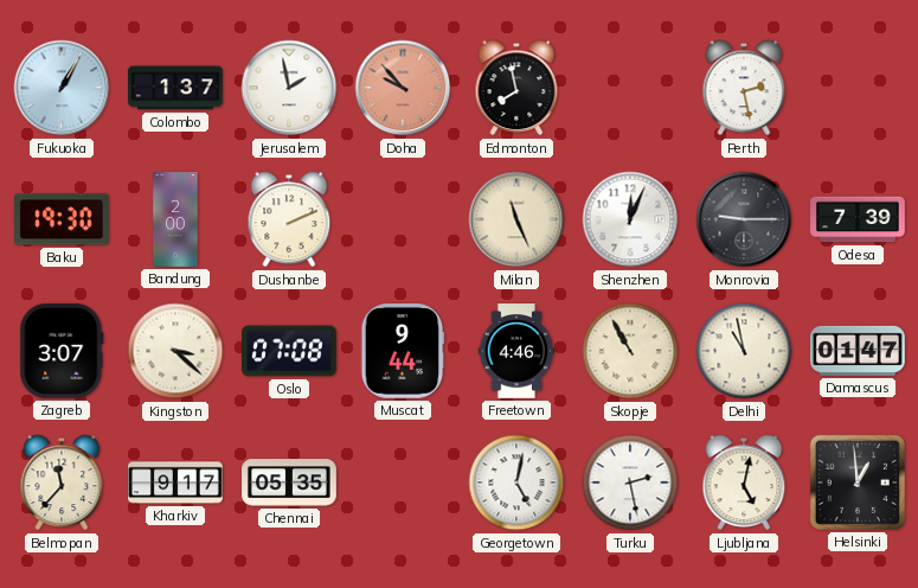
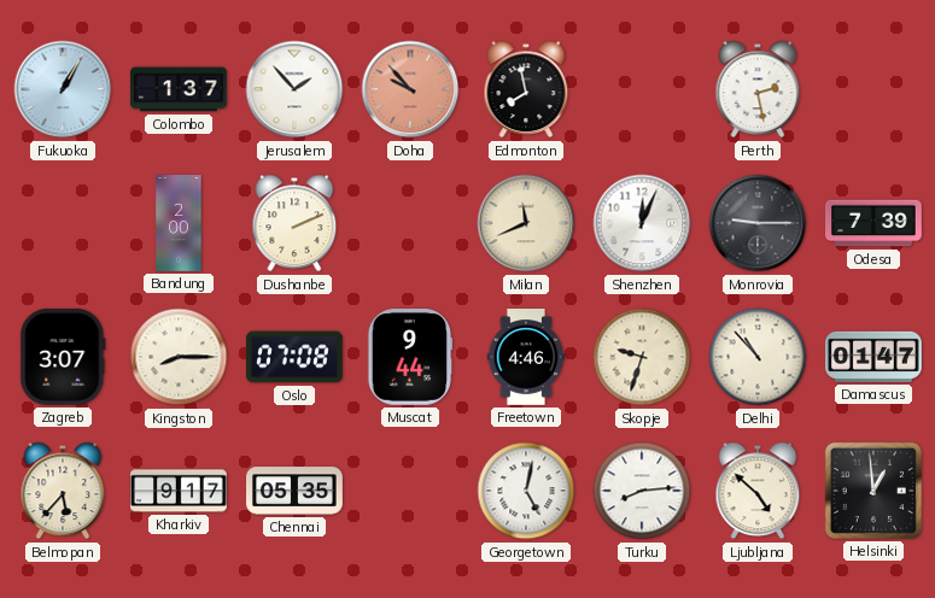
Jerusalem: 1:58 -> 1:53
Baku: 19:30 -> none
Milan: 11:26 -> 11:41
Kingston: 3:22 -> 8:15
Skopje: 10:55 -> 9:33
Delhi: 10:58 -> 10:53
Belmopan: 11:37 -> 5:37
Turku: 2:28 -> 8:14
Ljubljana: 5:02 -> 4:52
